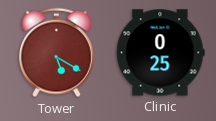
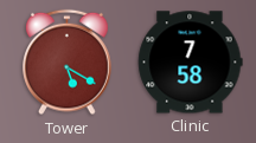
Clinic: 0:25 -> 7:58
